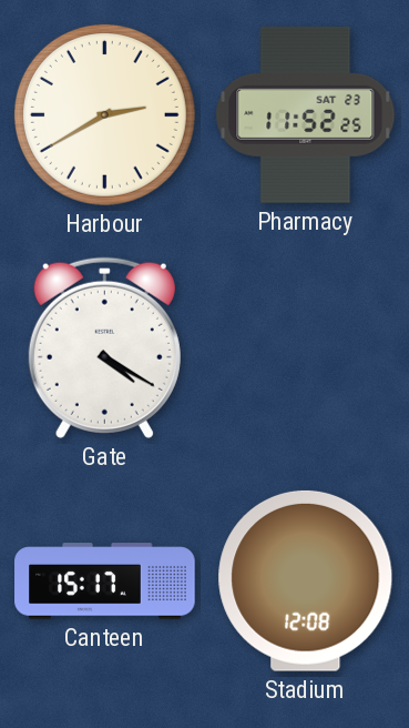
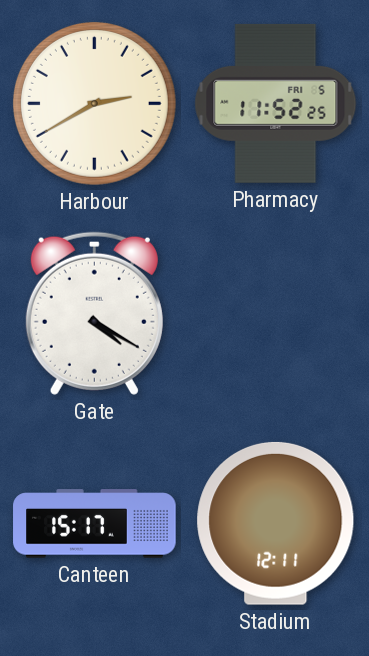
Pharmacy date: SAT 23 -> FRI 5
Stadium: 12:08 -> 12:11
